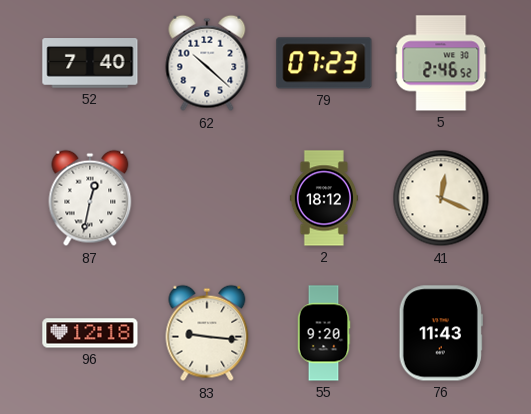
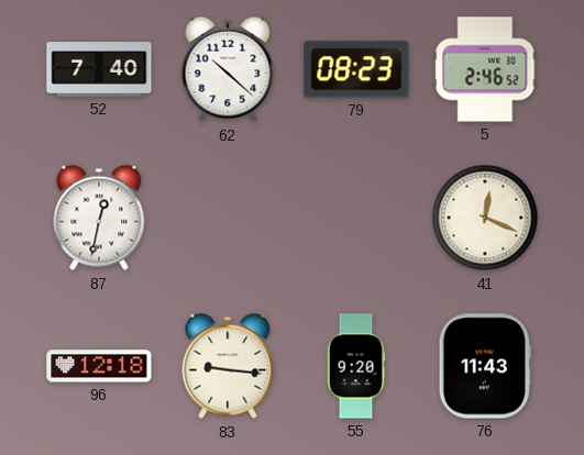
79: 07:23 -> 08:23
2: 18:12 -> none
